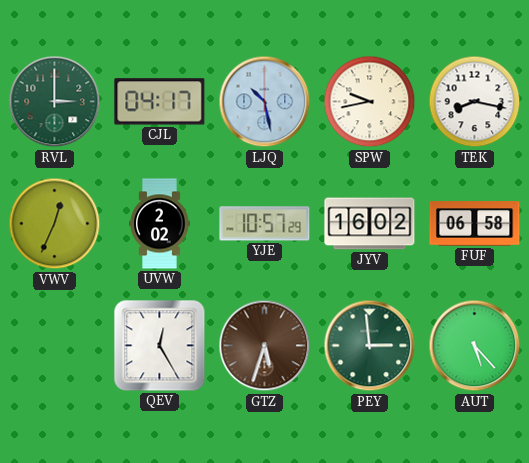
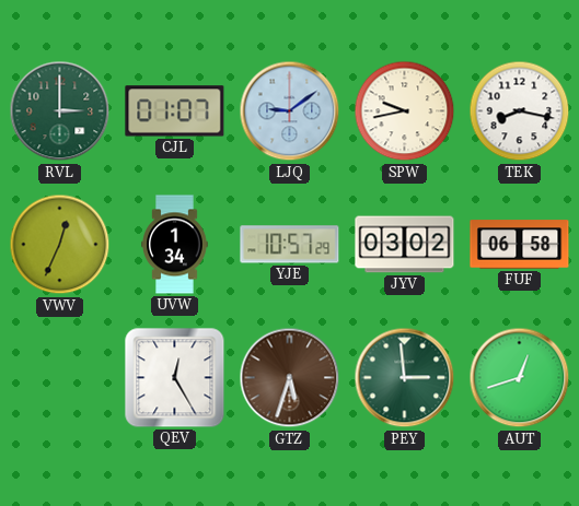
CJL: 04:17 -> 01:07
LJQ: 10:28 -> 9:09
UVW: 2:02 -> 1:34
JYV: 16:02 -> 03:02
AUT: 5:23 -> 12:42
